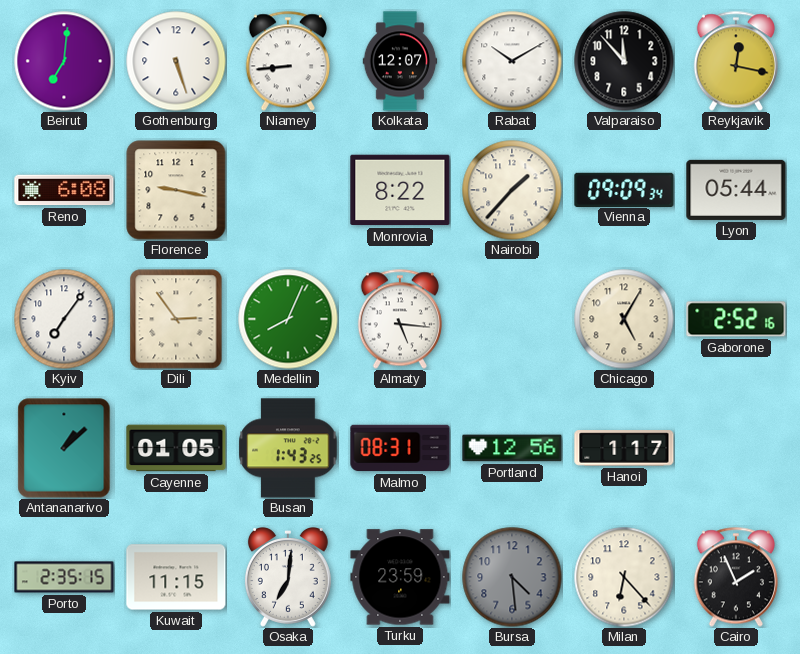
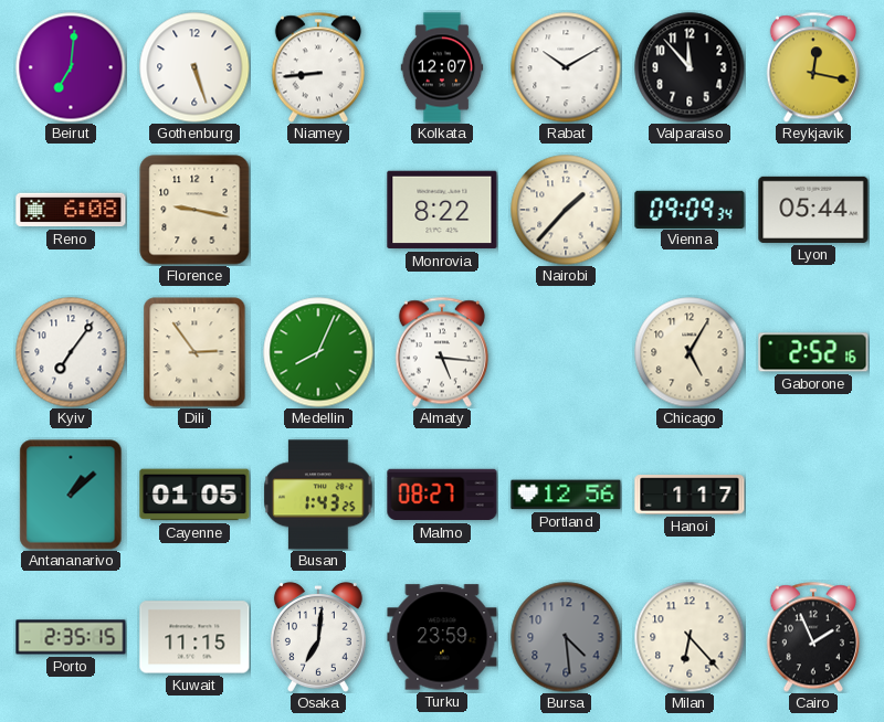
Malmo: 08:31 -> 08:27
